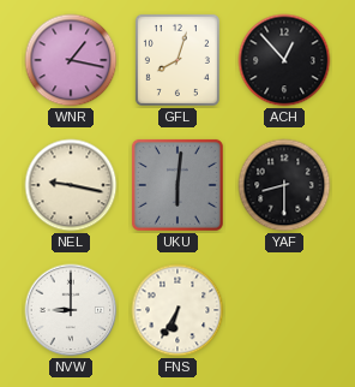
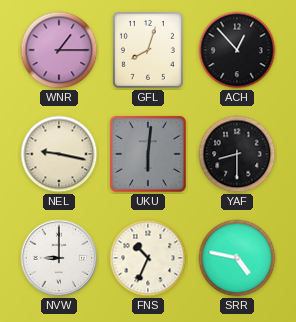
WNR: 1:17 -> 1:15
FNS: 6:35 -> 10:34
SRR: none -> 4:47
